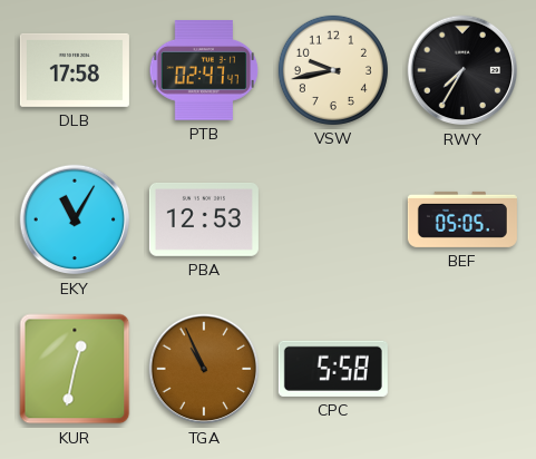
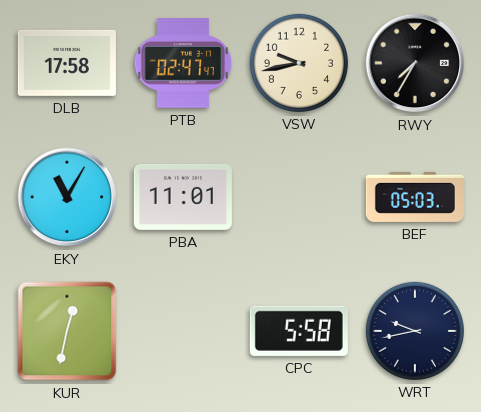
PBA: 12:53 -> 11:01
BEF: 05:05 -> 05:03
TGA: 10:56 -> none
WRT: none -> 9:43
